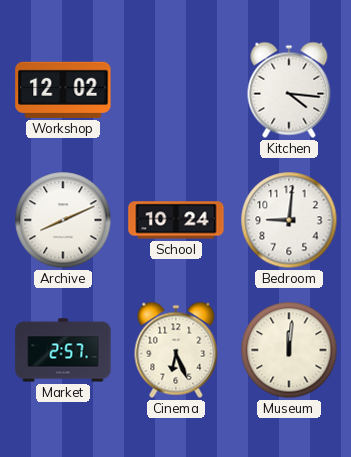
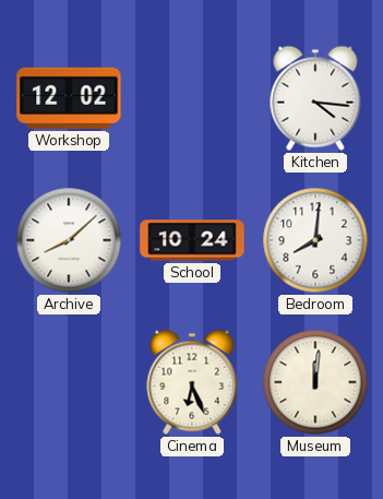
Archive: 8:11 -> 8:08
Bedroom: 9:01 -> 8:01
Market: 2:57 -> none
